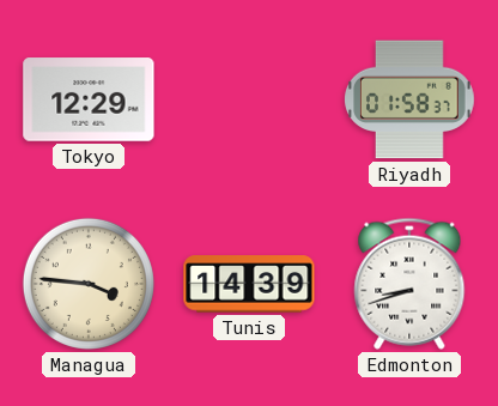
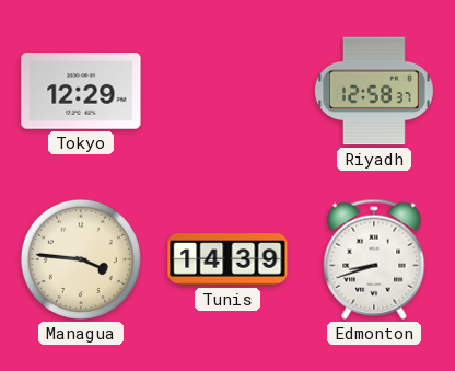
Riyadh: 01:58 -> 12:58
